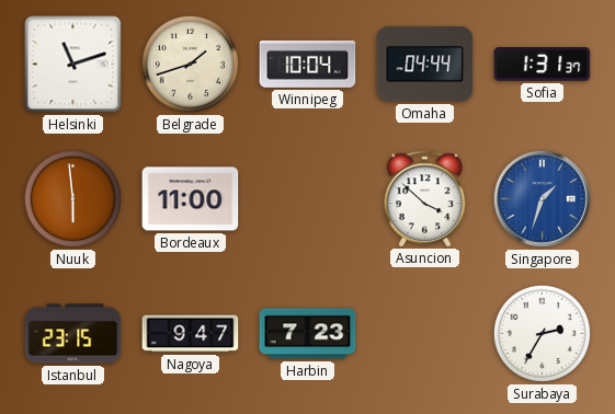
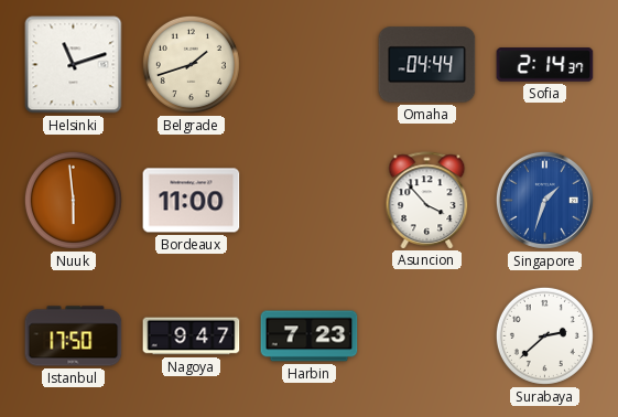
Winnipeg: 10:04 -> none
Sofia: 1:31 -> 2:14
Asuncion: 3:52 -> 3:53
Istanbul: 23:15 -> 17:50
Surabaya: 2:35 -> 2:38
